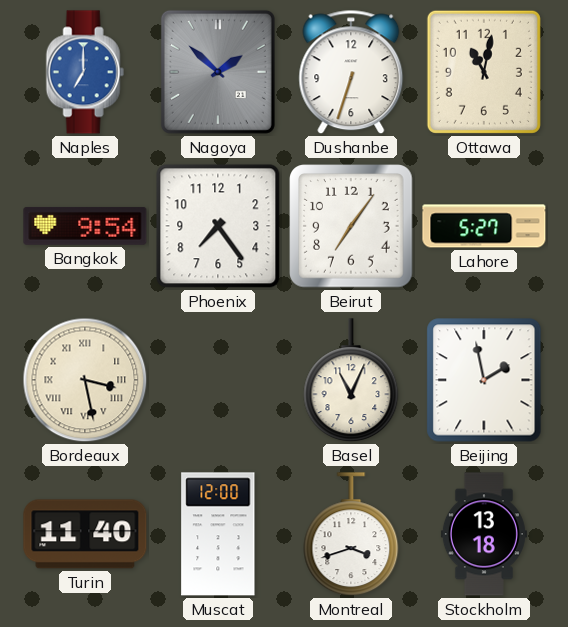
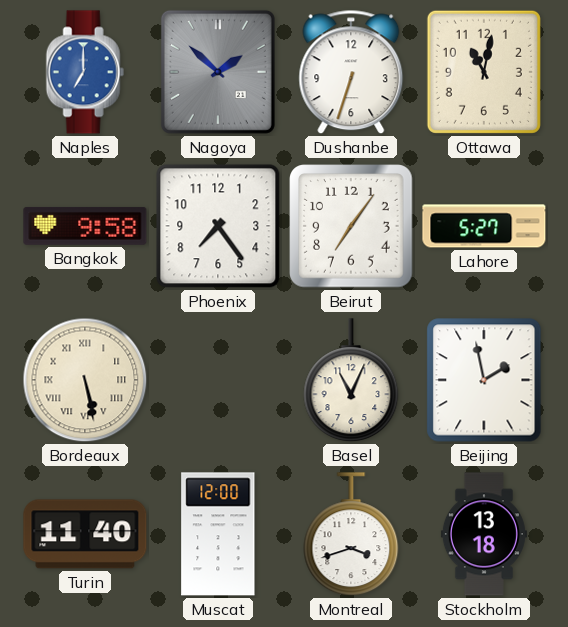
Bangkok: 9:54 -> 9:58
Bordeaux: 3:28 -> 5:28
